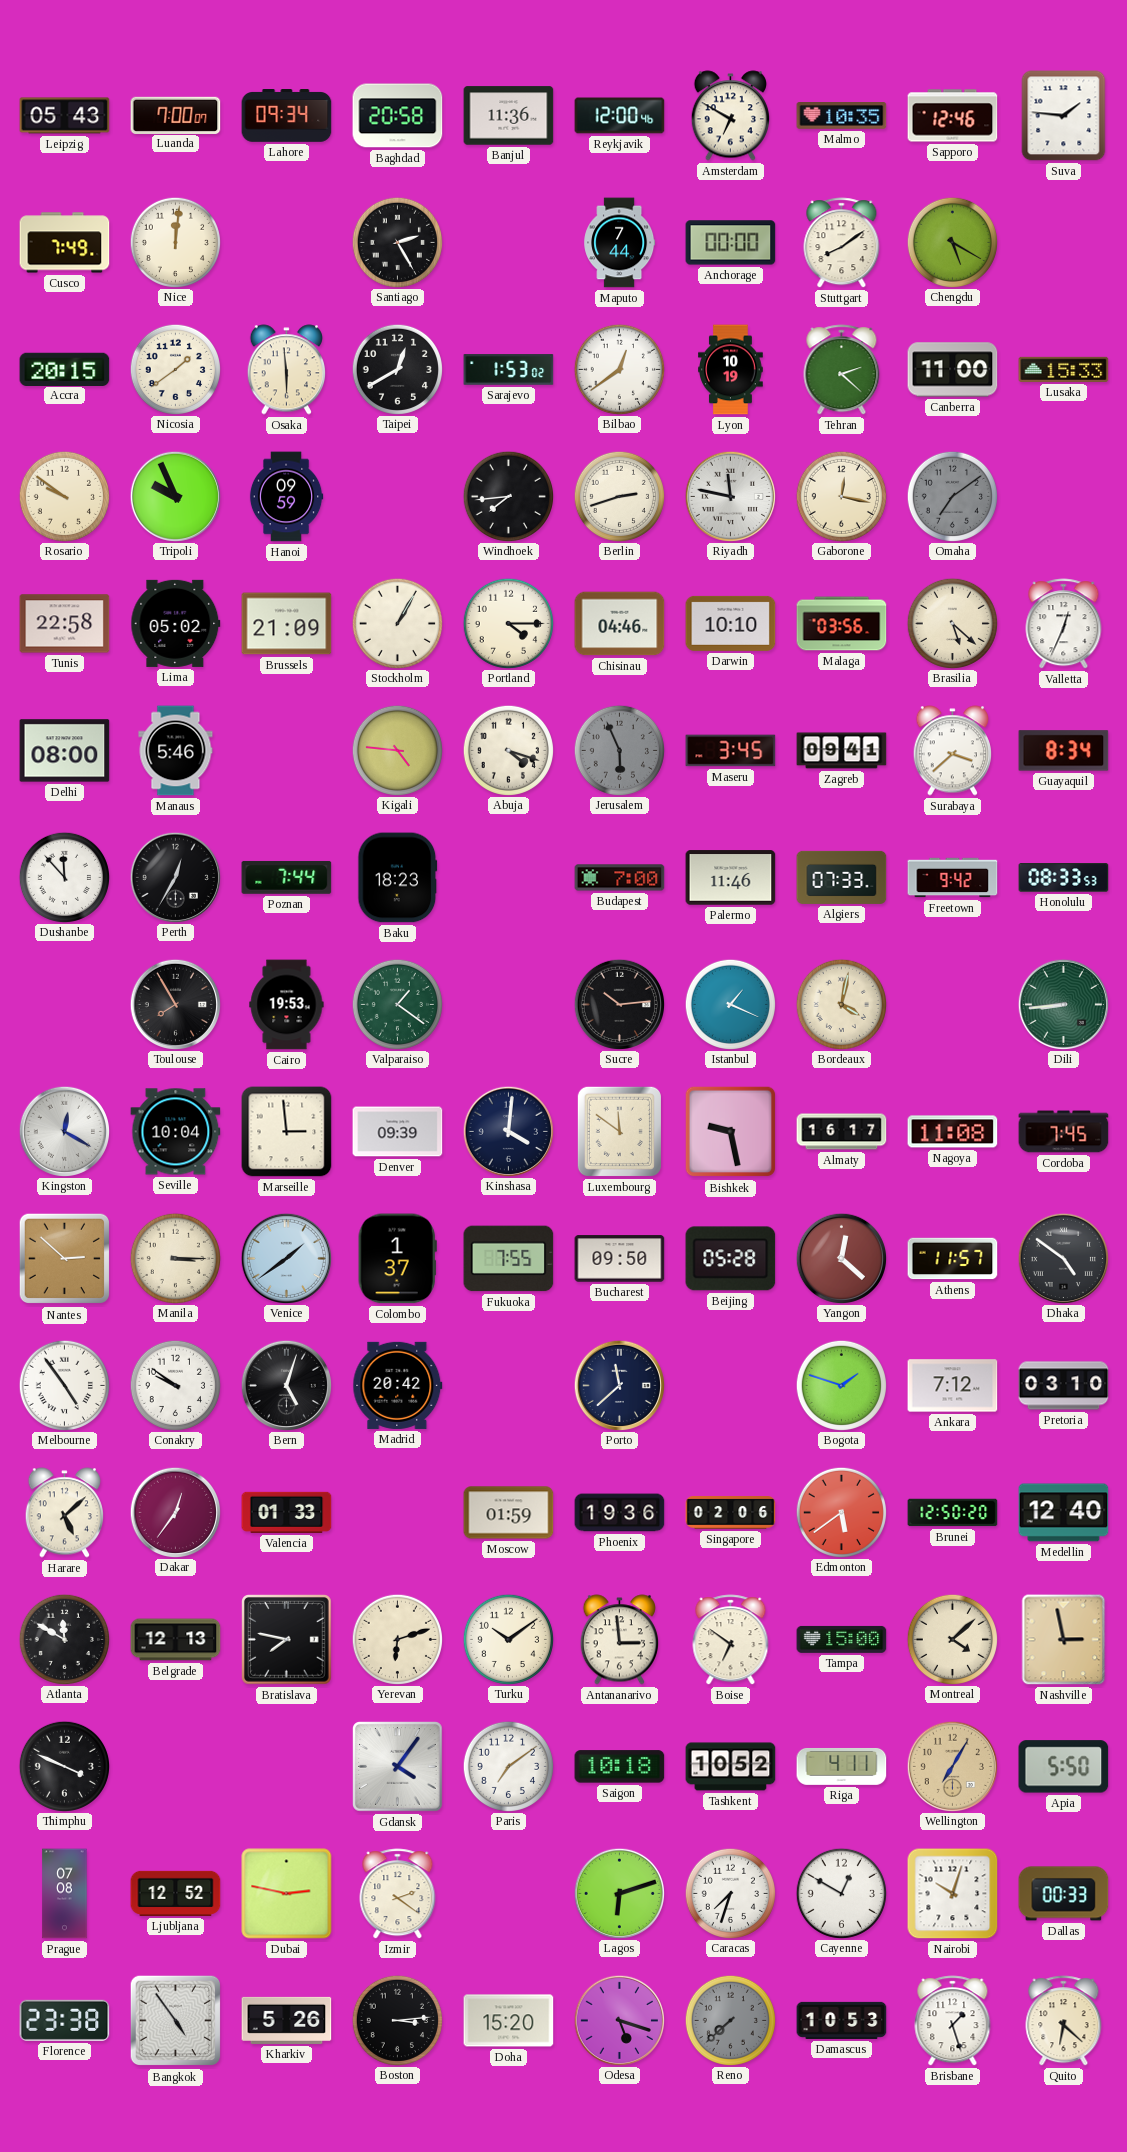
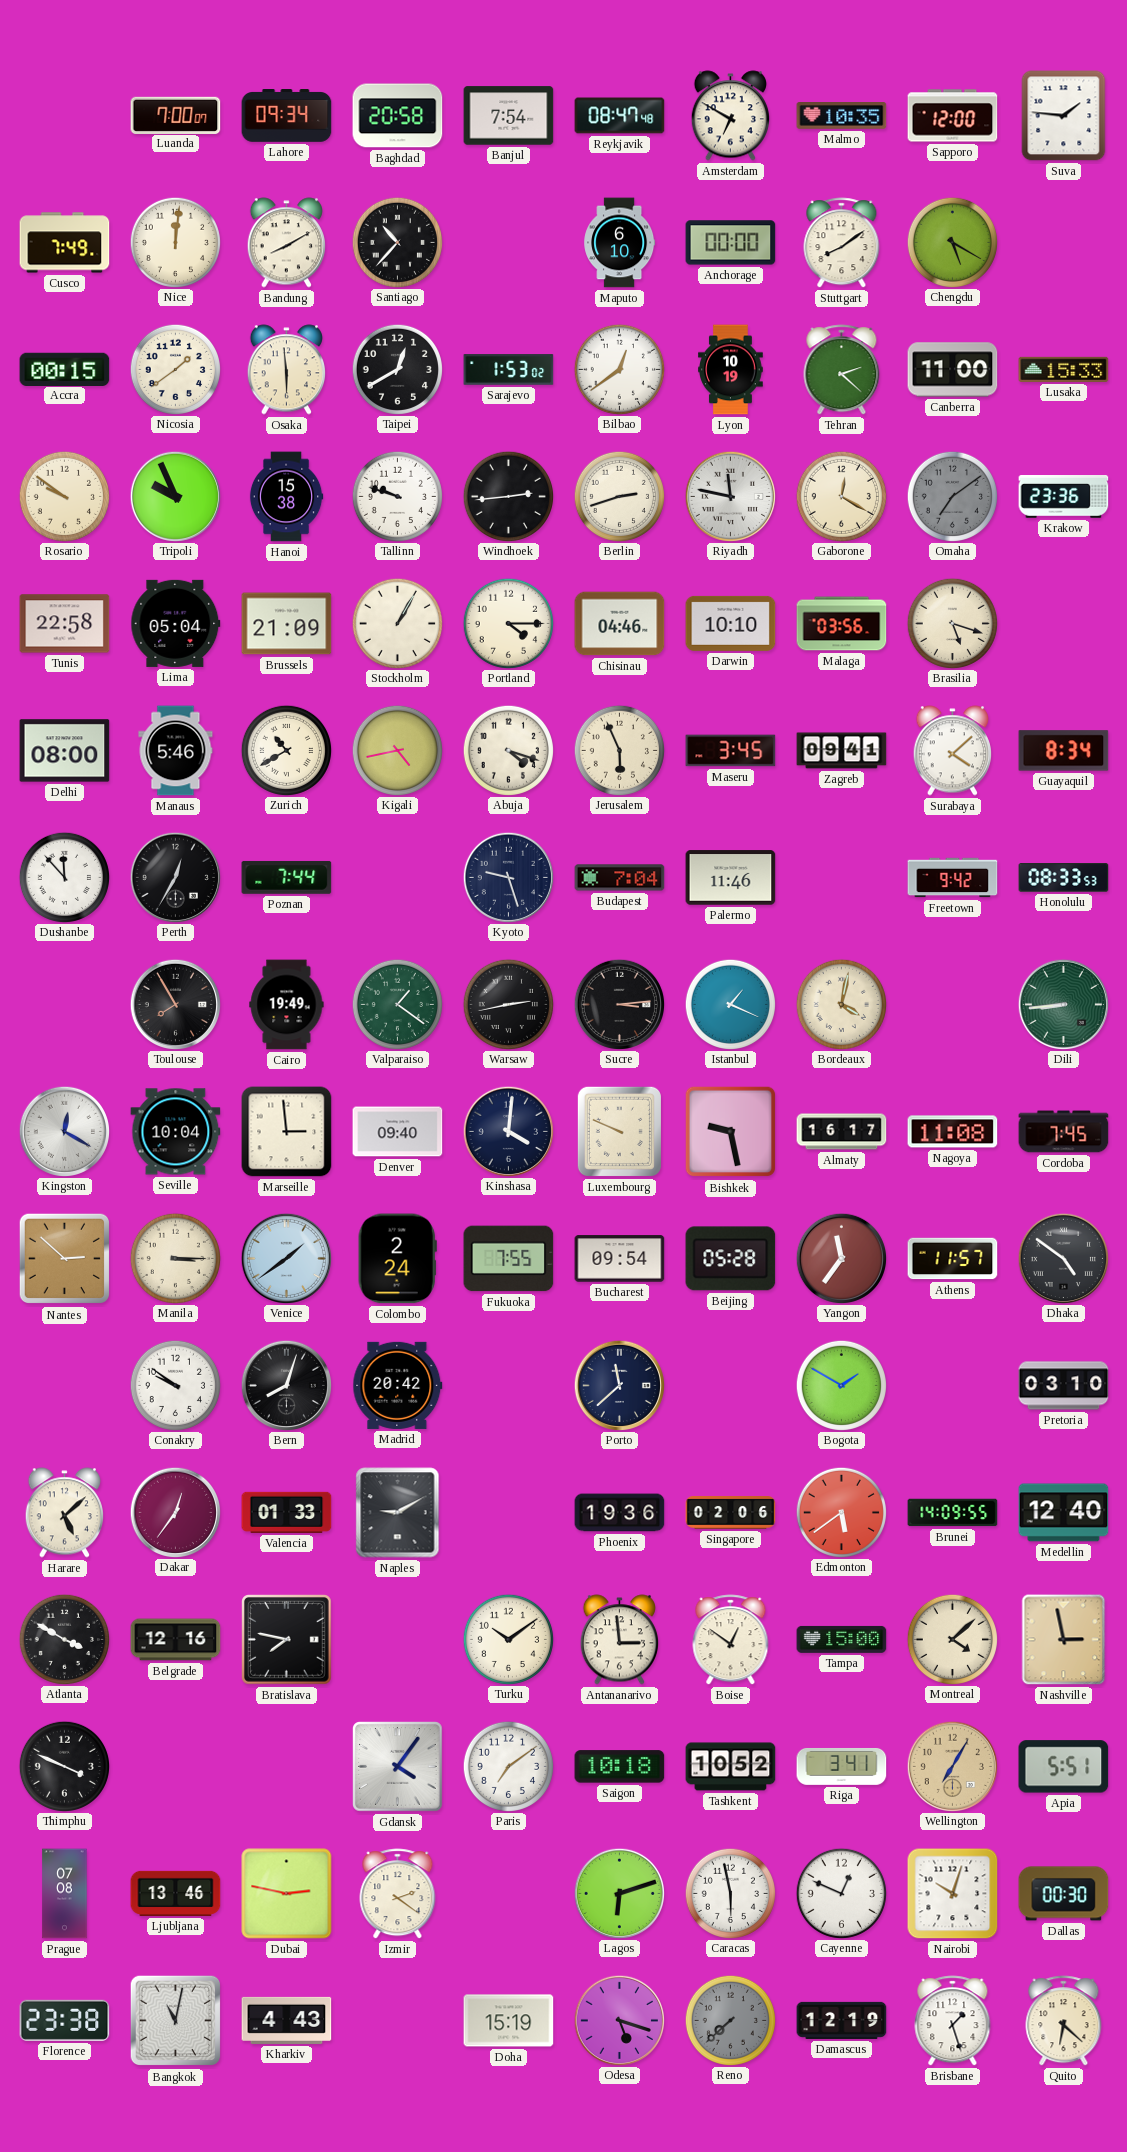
Leipzig: 05:43 -> none
Banjul: 11:36 -> 7:54
Reykjavik: 12:00 -> 08:47
Sapporo: 12:46 -> 12:00
Bandung: none -> 8:10
Santiago: 2:25 -> 10:37
Maputo: 7:44 -> 6:10
Accra: 20:15 -> 00:15
Hanoi: 09:59 -> 15:38
Tallinn: none -> 9:48
Windhoek: 7:44 -> 2:44
Gaborone: 12:17 -> 12:20
Krakow: none -> 23:36
Lima: 05:02 -> 05:04
Brasilia: 5:22 -> 5:18
Valletta: 12:34 -> none
Zurich: none -> 10:40
Kigali: 4:46 -> 4:43
Jerusalem dial: grey -> cream
Surabaya: 3:38 -> 4:08
Baku: 18:23 -> none
Kyoto: none -> 9:27
Budapest: 7:00 -> 7:04
Algiers: 07:33 -> none
Cairo: 19:53 -> 19:49
Warsaw: none -> 2:43
Sucre: 10:14 -> 3:14
Denver: 09:39 -> 09:40
Luxembourg: 11:51 -> 9:49
Colombo: 1:37 -> 2:24
Bucharest: 09:50 -> 09:54
Yangon: 12:22 -> 11:36
Melbourne: 4:54 -> none
Bern: 5:03 -> 8:03
Bogota: 1:48 -> 1:50
Ankara: 7:12 -> none
Naples: none -> 9:10
Moscow: 01:59 -> none
Brunei: 12:50 -> 14:09
Atlanta: 11:50 -> 3:50
Belgrade: 12:13 -> 12:16
Yerevan: 6:12 -> none
Boise: 6:51 -> 12:51
Riga: 4:11 -> 3:41
Apia: 5:50 -> 5:51
Ljubljana: 12:52 -> 13:46
Caracas: 7:33 -> 5:58
Cayenne: 12:50 -> 12:49
Dallas: 00:33 -> 00:30
Bangkok: 4:54 -> 11:02
Kharkiv: 5:26 -> 4:43
Boston: 3:14 -> none
Doha: 15:20 -> 15:19
Damascus: 10:53 -> 12:19
